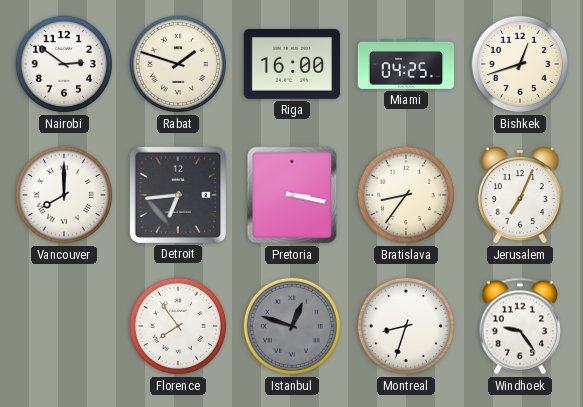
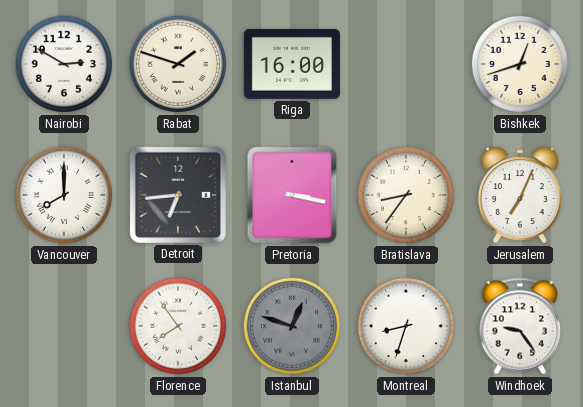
Nairobi: 2:51 -> 2:50
Miami: 04:25 -> none
